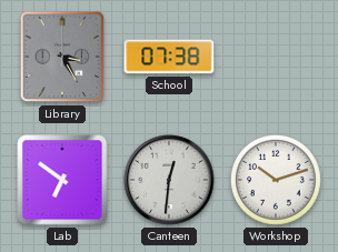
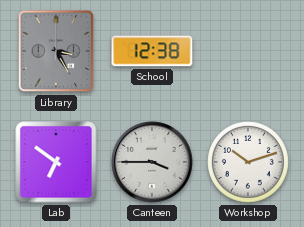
School: 07:38 -> 12:38
Canteen: 12:31 -> 3:45
